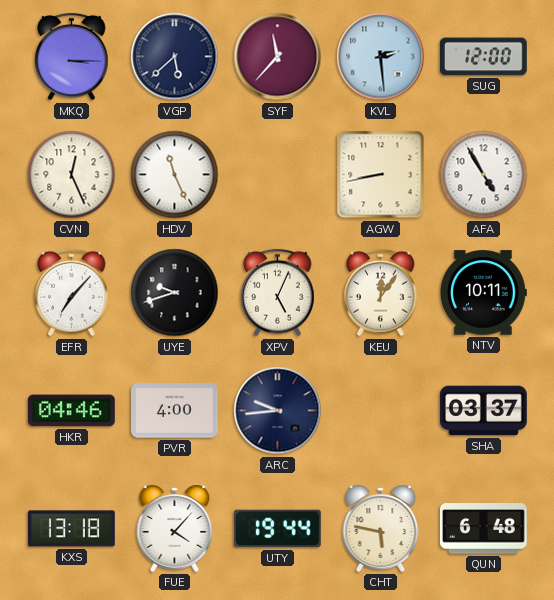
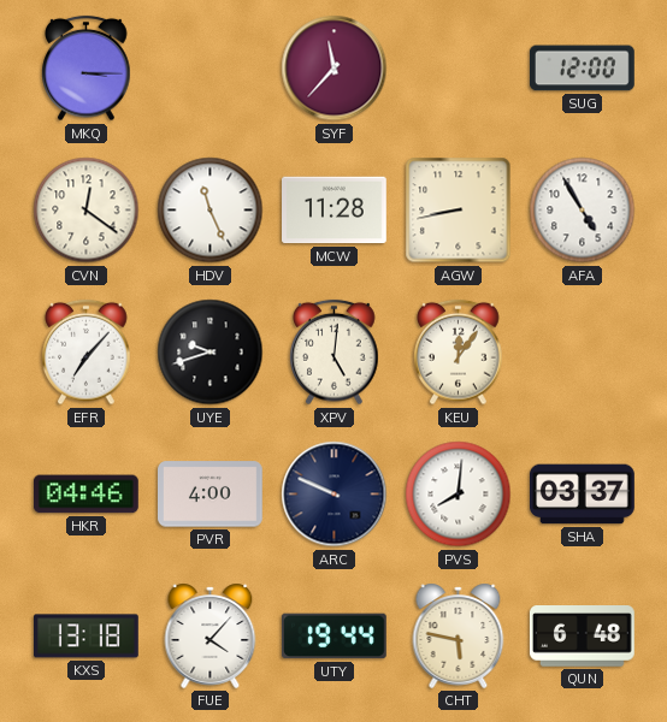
VGP: 5:38 -> none
KVL: 2:29 -> none
CVN: 12:26 -> 12:21
MCW: none -> 11:28
XPV: 5:04 -> 5:01
NTV: 10:11 -> none
ARC: 9:44 -> 9:49
PVS: none -> 8:01
